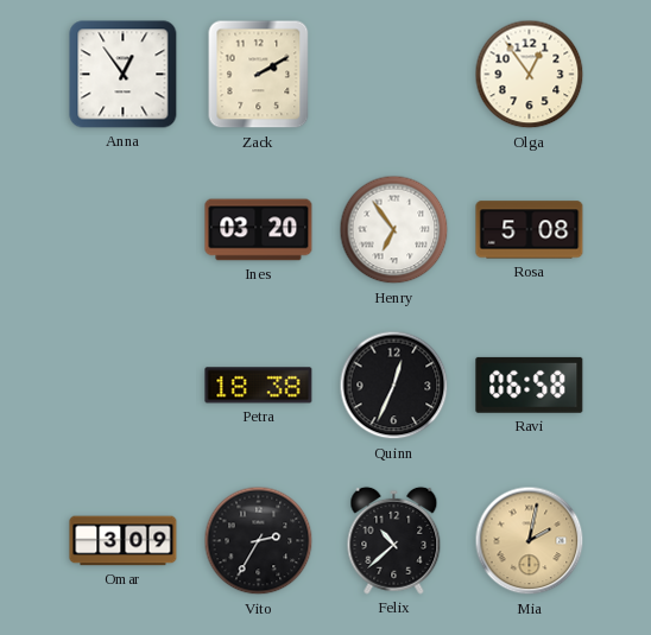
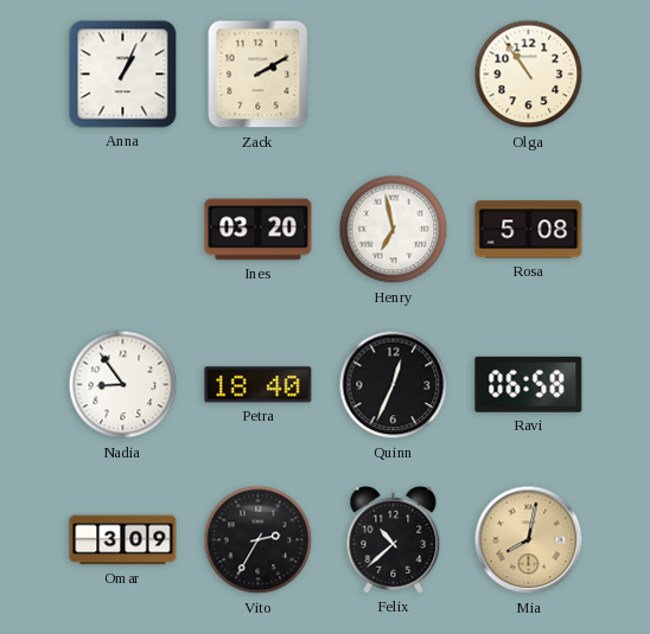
Anna: 12:54 -> 1:04
Olga: 12:54 -> 10:54
Henry: 6:54 -> 6:58
Nadia: none -> 8:54
Petra: 18:38 -> 18:40
Mia: 2:02 -> 8:02
